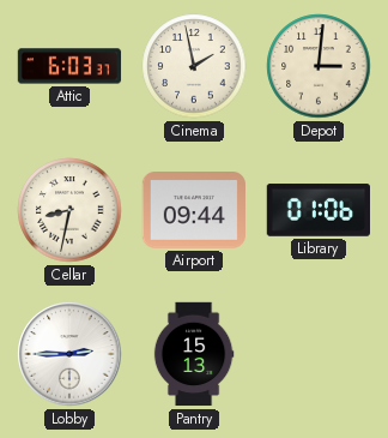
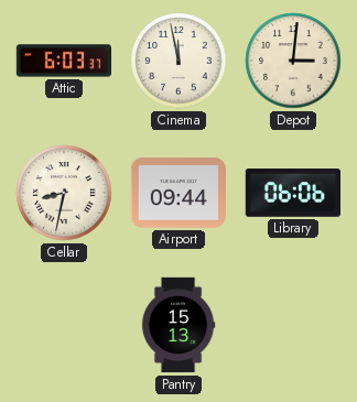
Cinema: 1:58 -> 11:58
Library: 01:06 -> 06:06
Lobby: 2:45 -> none
